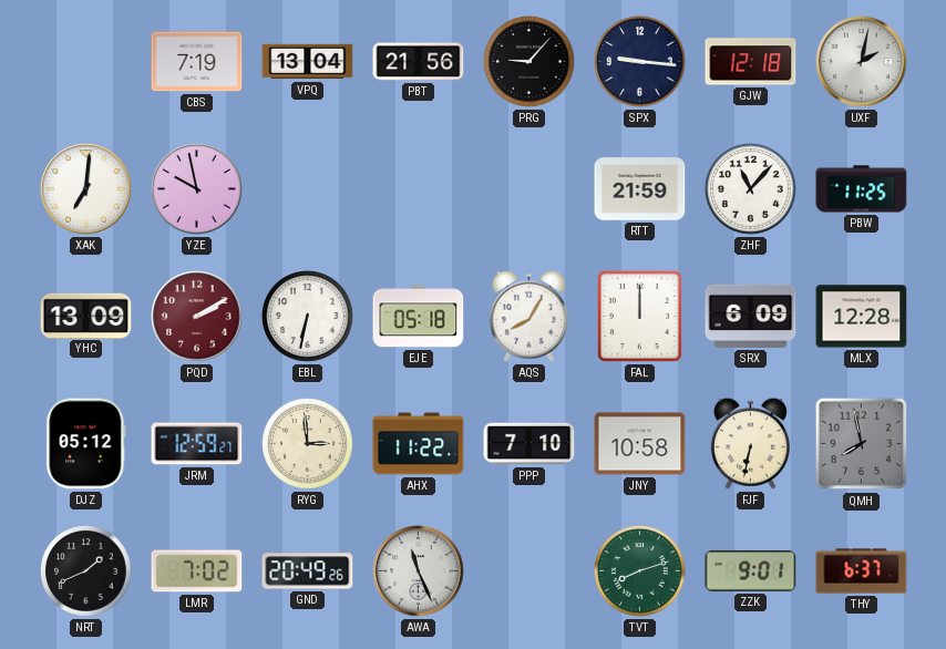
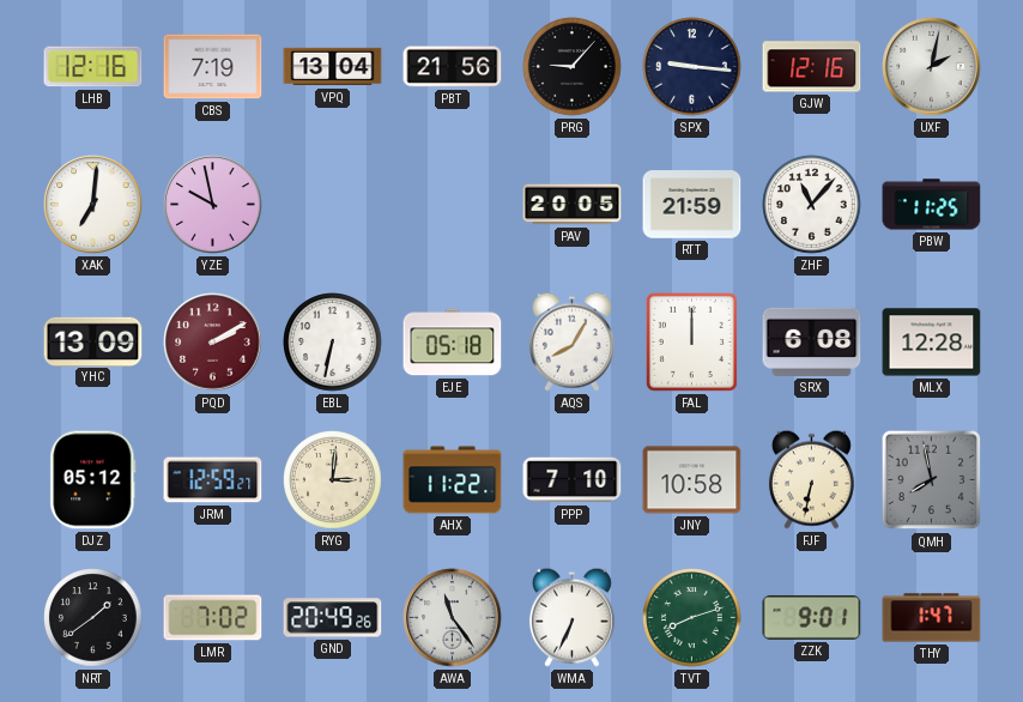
LHB: none -> 12:16
GJW: 12:18 -> 12:16
PAV: none -> 20:05
SRX: 6:09 -> 6:08
RYG: 2:59 -> 3:01
NRT: 1:41 -> 1:39
AWA: 11:26 -> 11:24
WMA: none -> 6:34
THY: 6:37 -> 1:47
